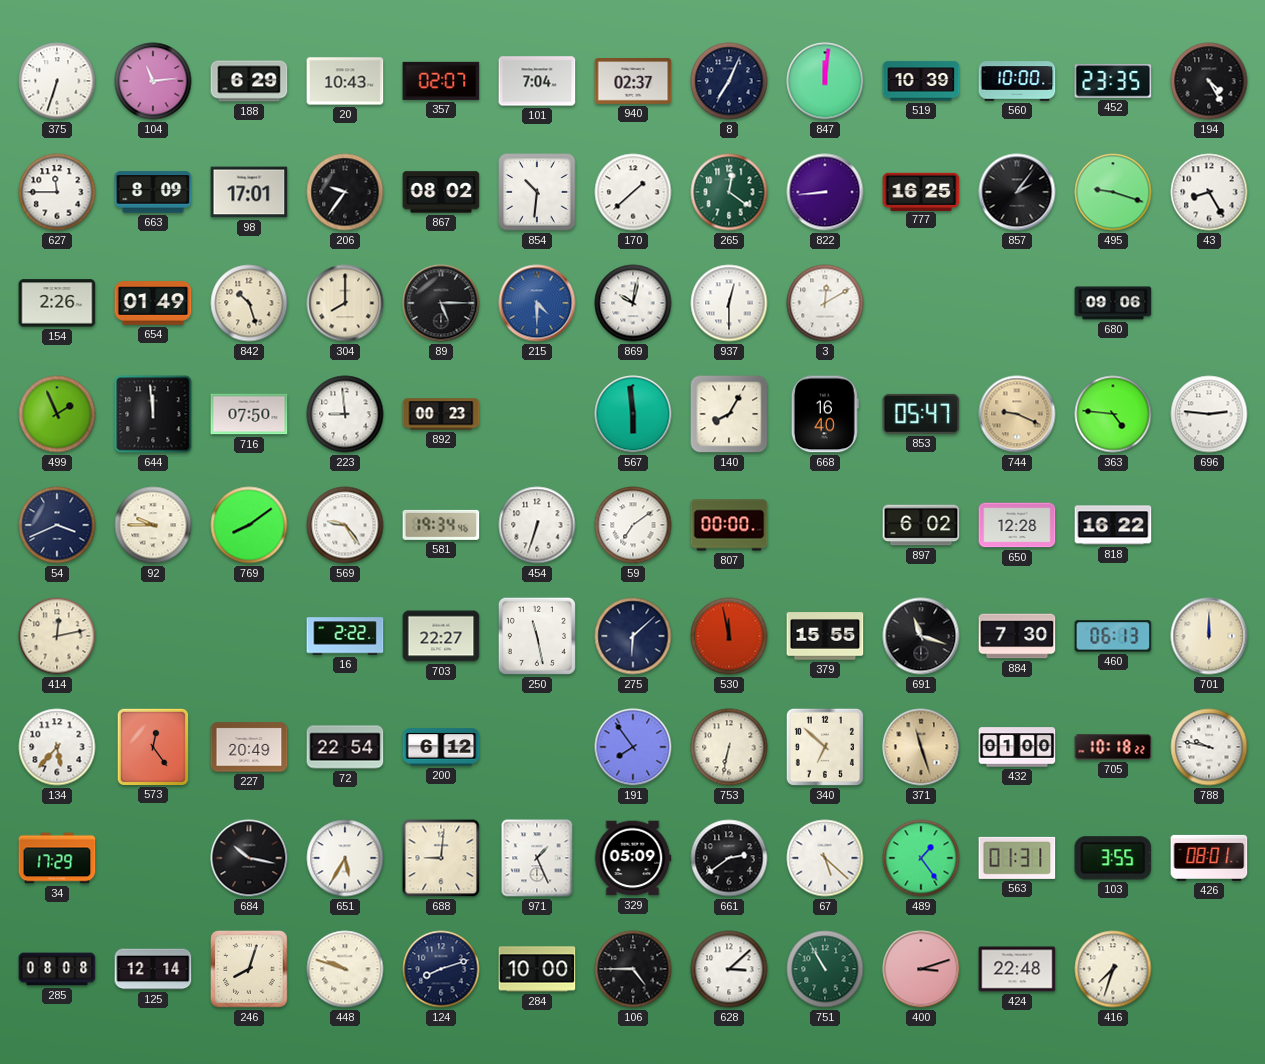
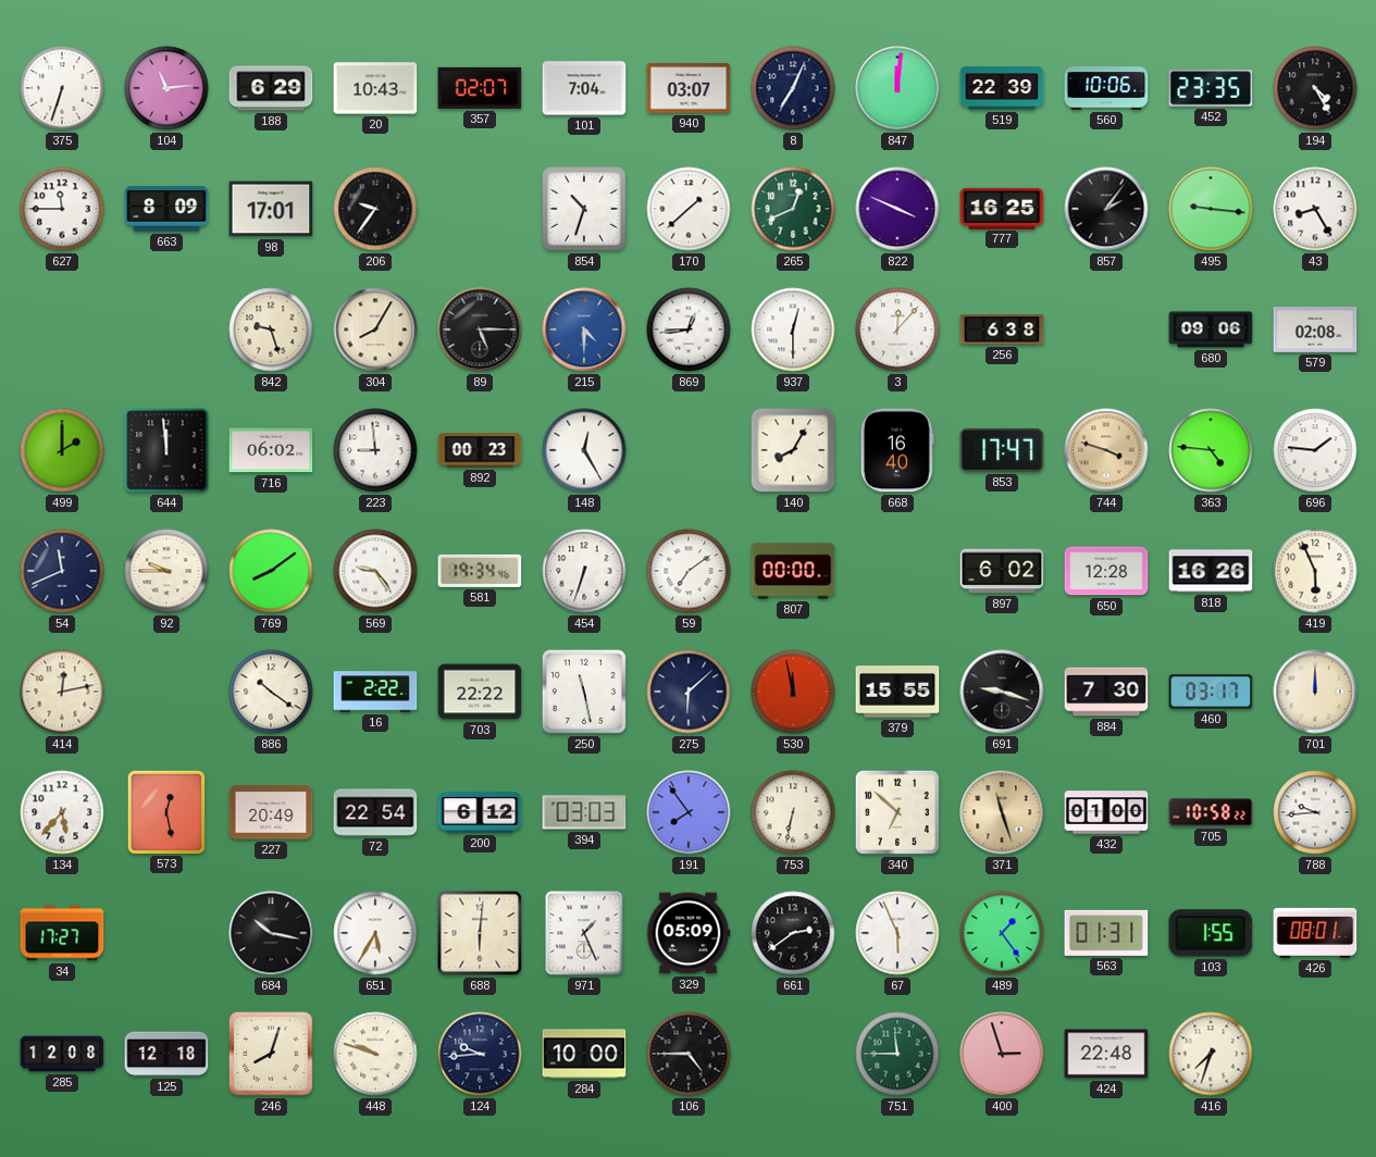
940: 02:37 -> 03:07
519: 10:39 -> 22:39
560: 10:00 -> 10:06
867: 08:02 -> none
854: 10:31 -> 10:33
265: 12:21 -> 12:41
822: 8:44 -> 3:49
495: 9:18 -> 9:16
154: 2:26 -> none
654: 01:49 -> none
842: 10:27 -> 9:27
304: 8:00 -> 8:05
869: 10:02 -> 12:44
3: 12:10 -> 12:07
256: none -> 6:38
579: none -> 02:08
499: 1:56 -> 2:00
716: 07:50 -> 06:02
148: none -> 12:25
567: 5:59 -> none
853: 05:47 -> 17:47
744: 9:19 -> 3:48
696: 2:46 -> 1:46
54: 3:41 -> 11:41
818: 16:22 -> 16:26
419: none -> 5:56
886: none -> 10:21
703: 22:27 -> 22:22
691: 11:18 -> 9:18
460: 06:13 -> 03:17
573: 12:24 -> 12:28
394: none -> 03:03
705: 10:18 -> 10:58
788: 9:47 -> 9:44
34: 17:29 -> 17:27
688: 9:01 -> 6:01
67: 5:22 -> 5:56
103: 3:55 -> 1:55
285: 08:08 -> 12:08
125: 12:14 -> 12:18
124: 8:12 -> 9:44
628: 3:08 -> none
751: 10:55 -> 11:45
400: 3:12 -> 2:57
